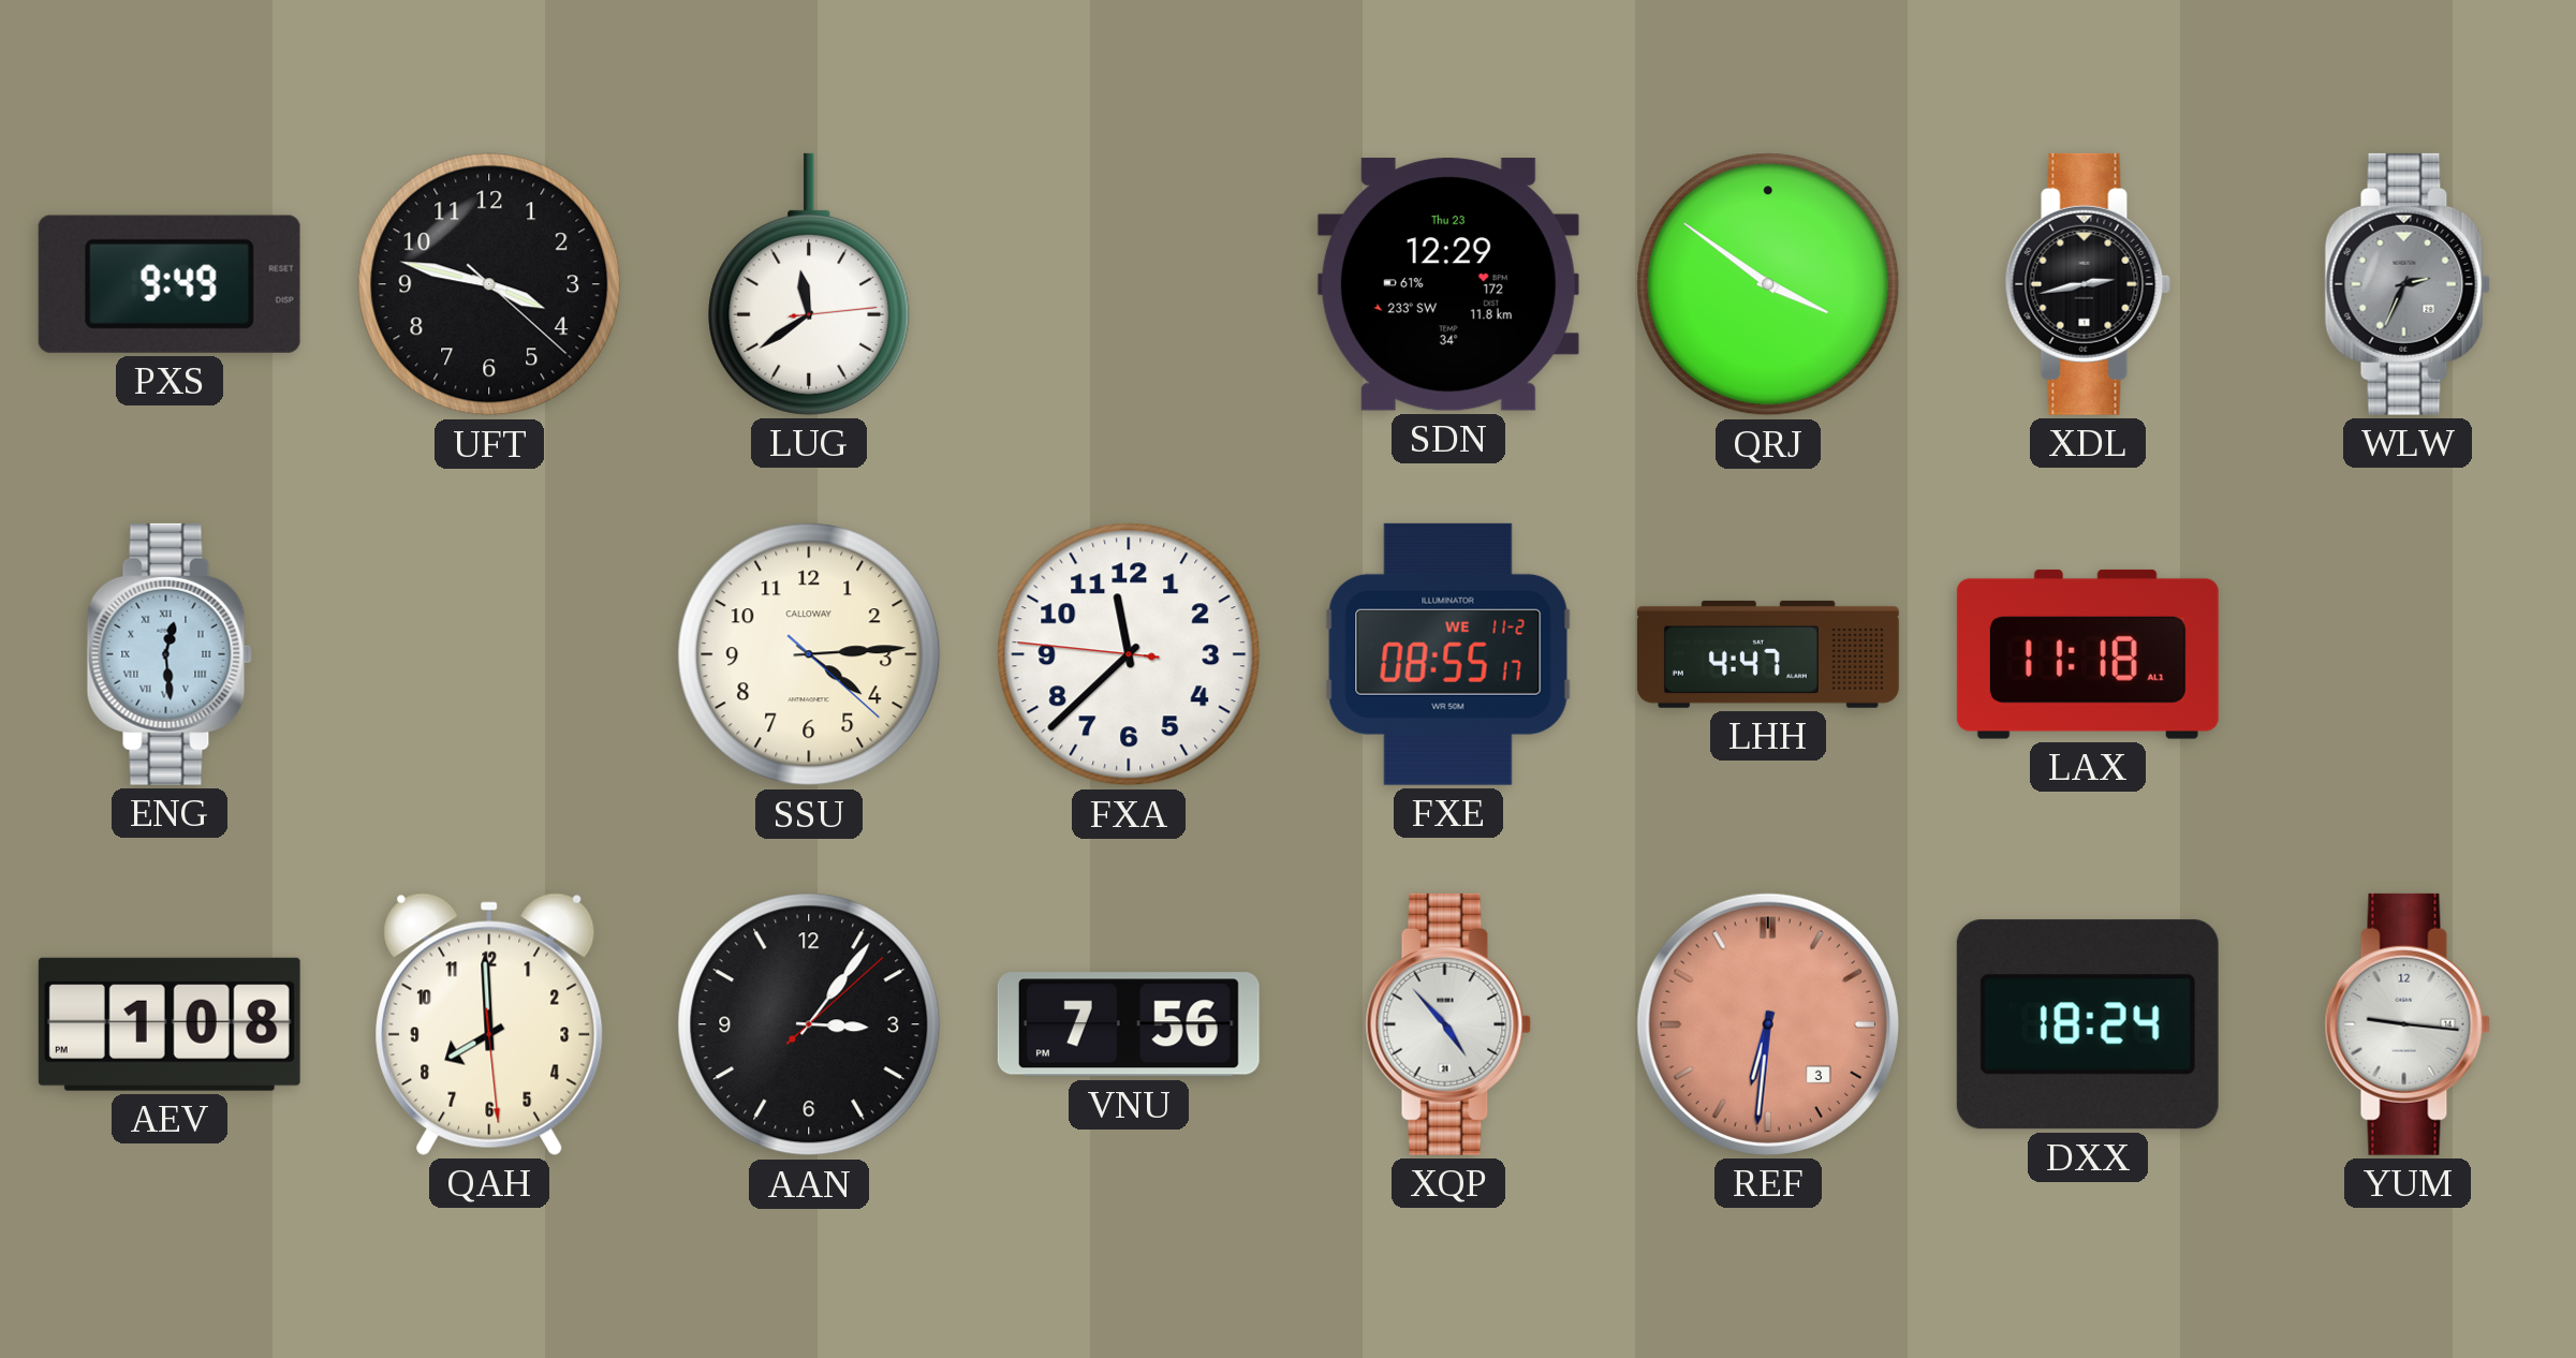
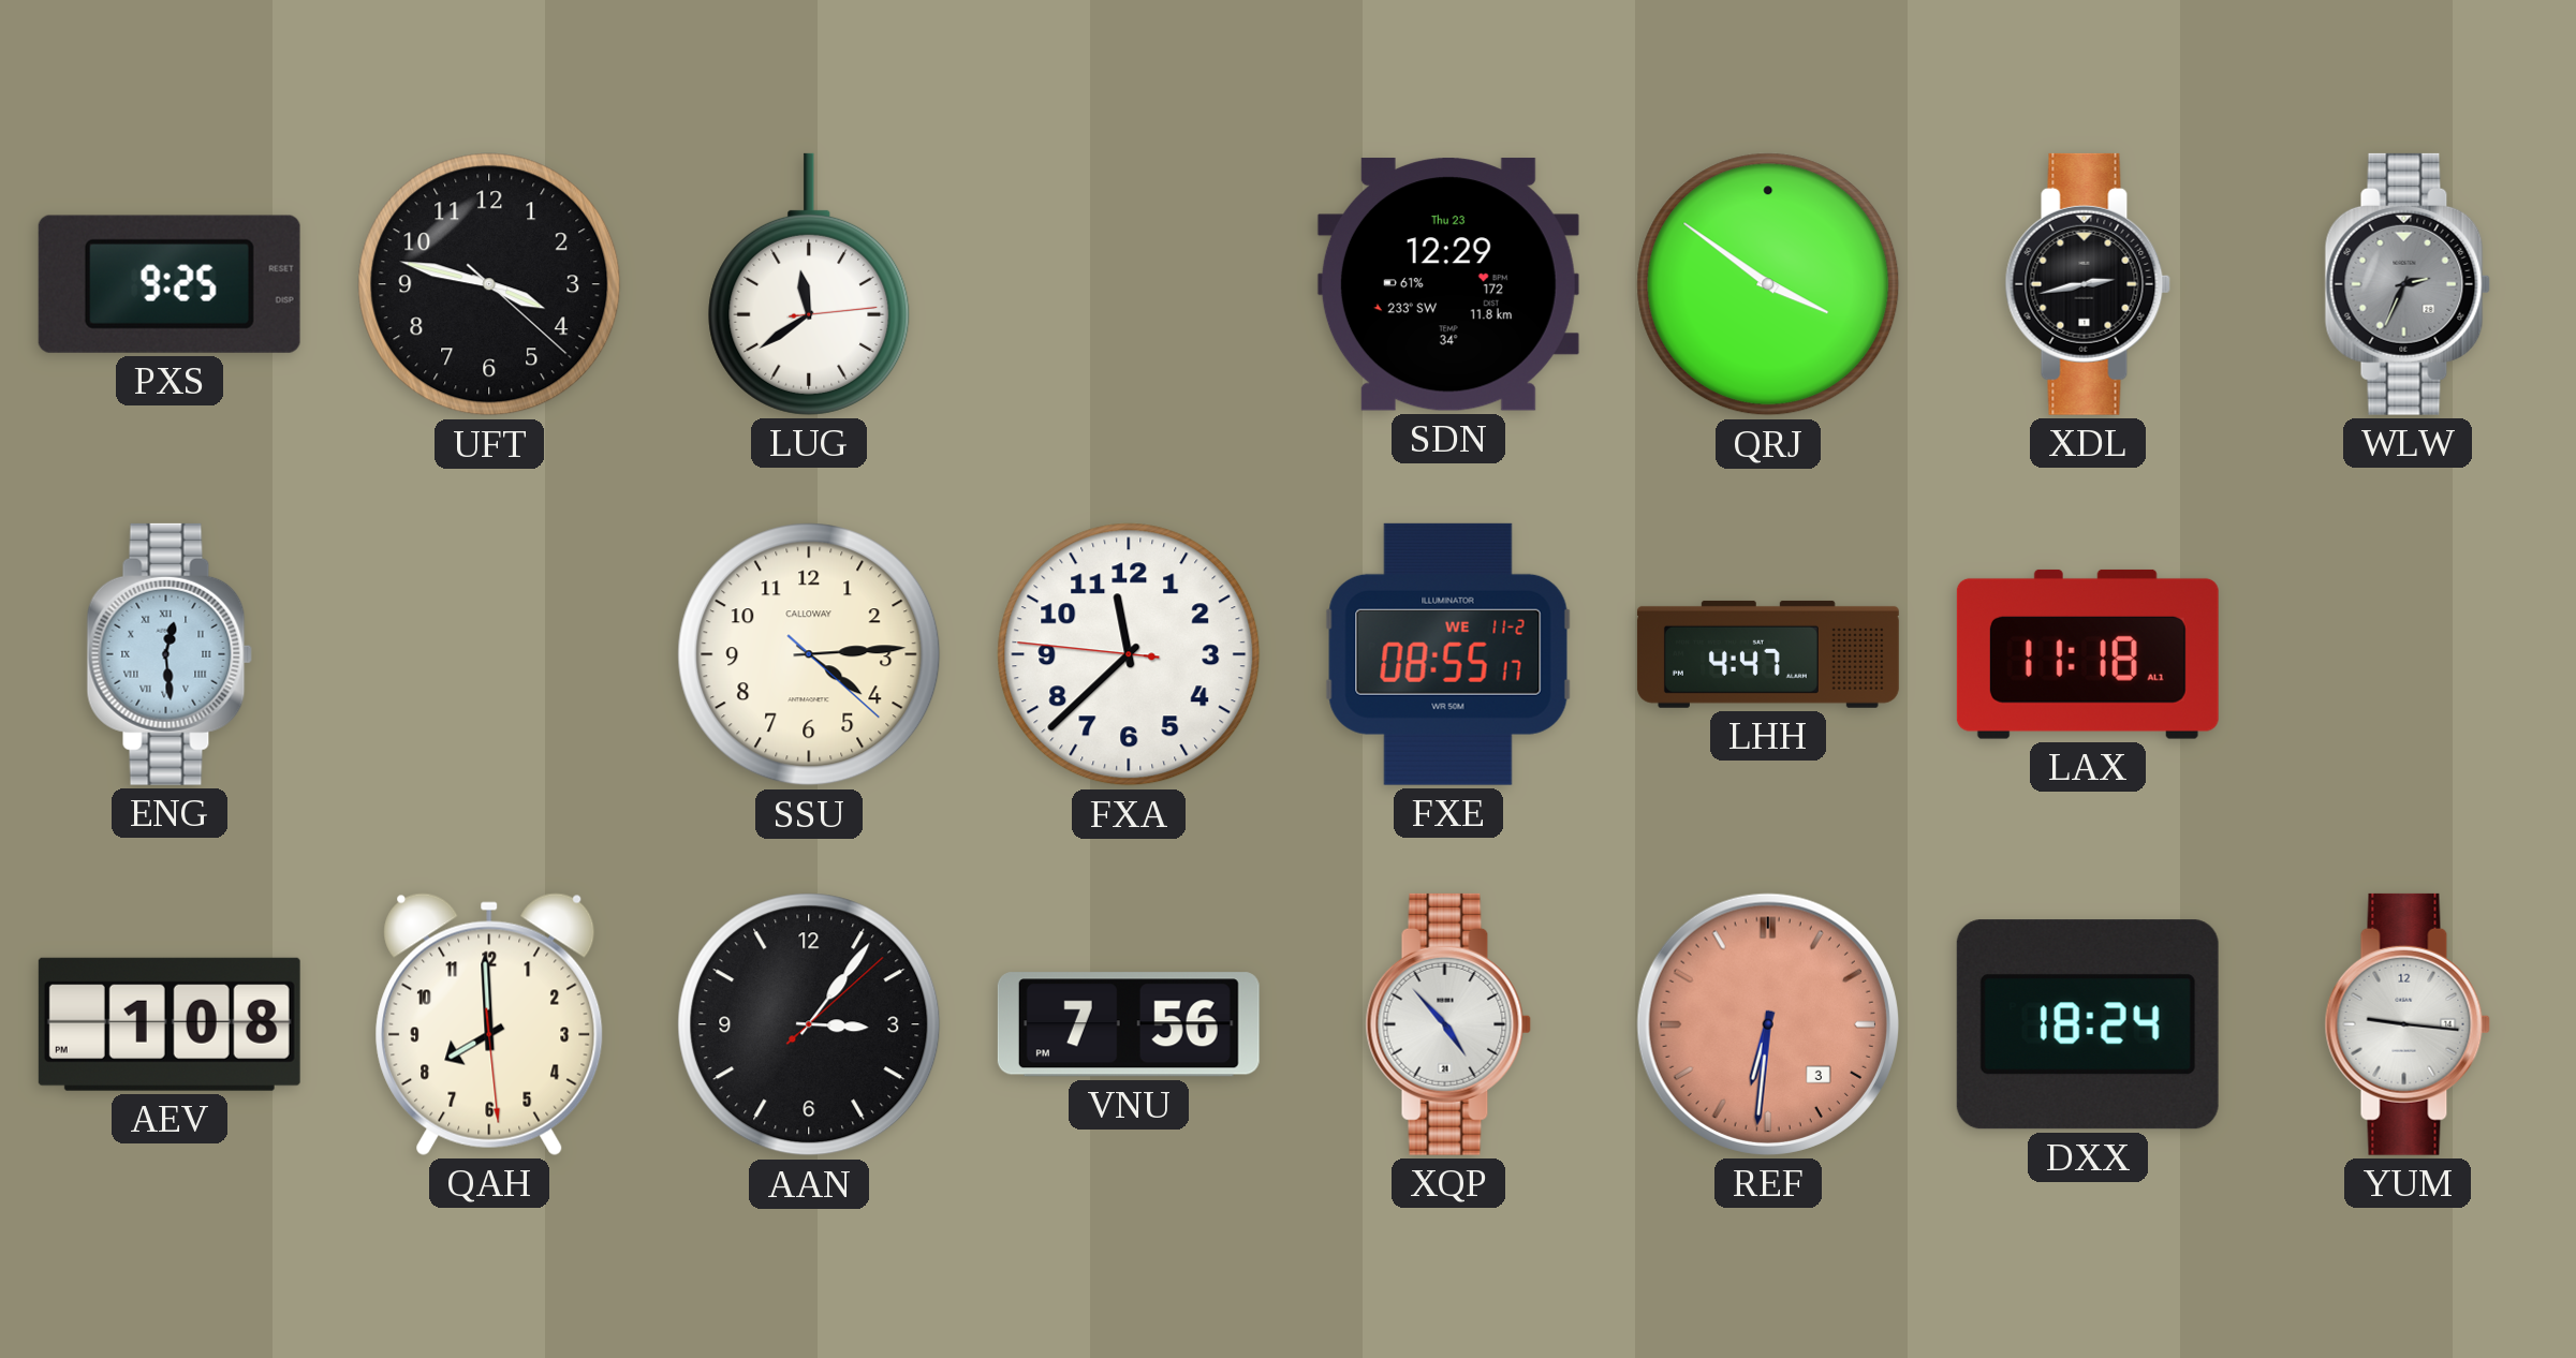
PXS: 9:49 -> 9:25
